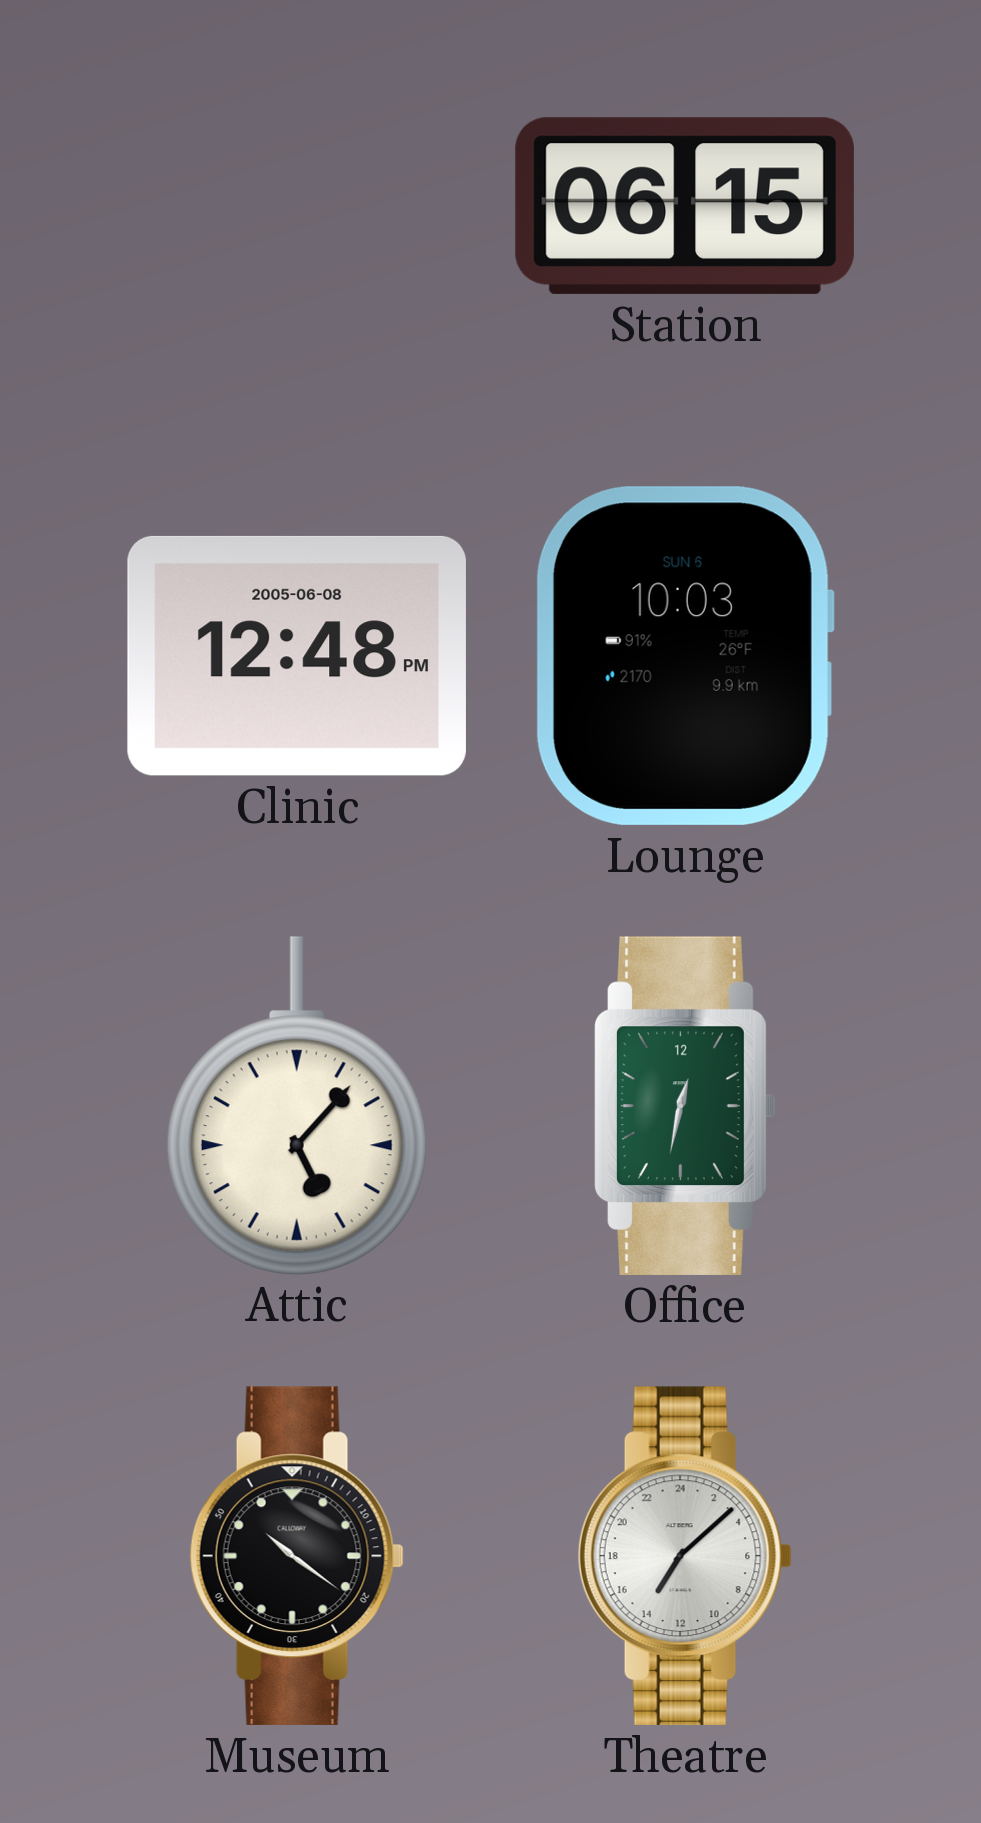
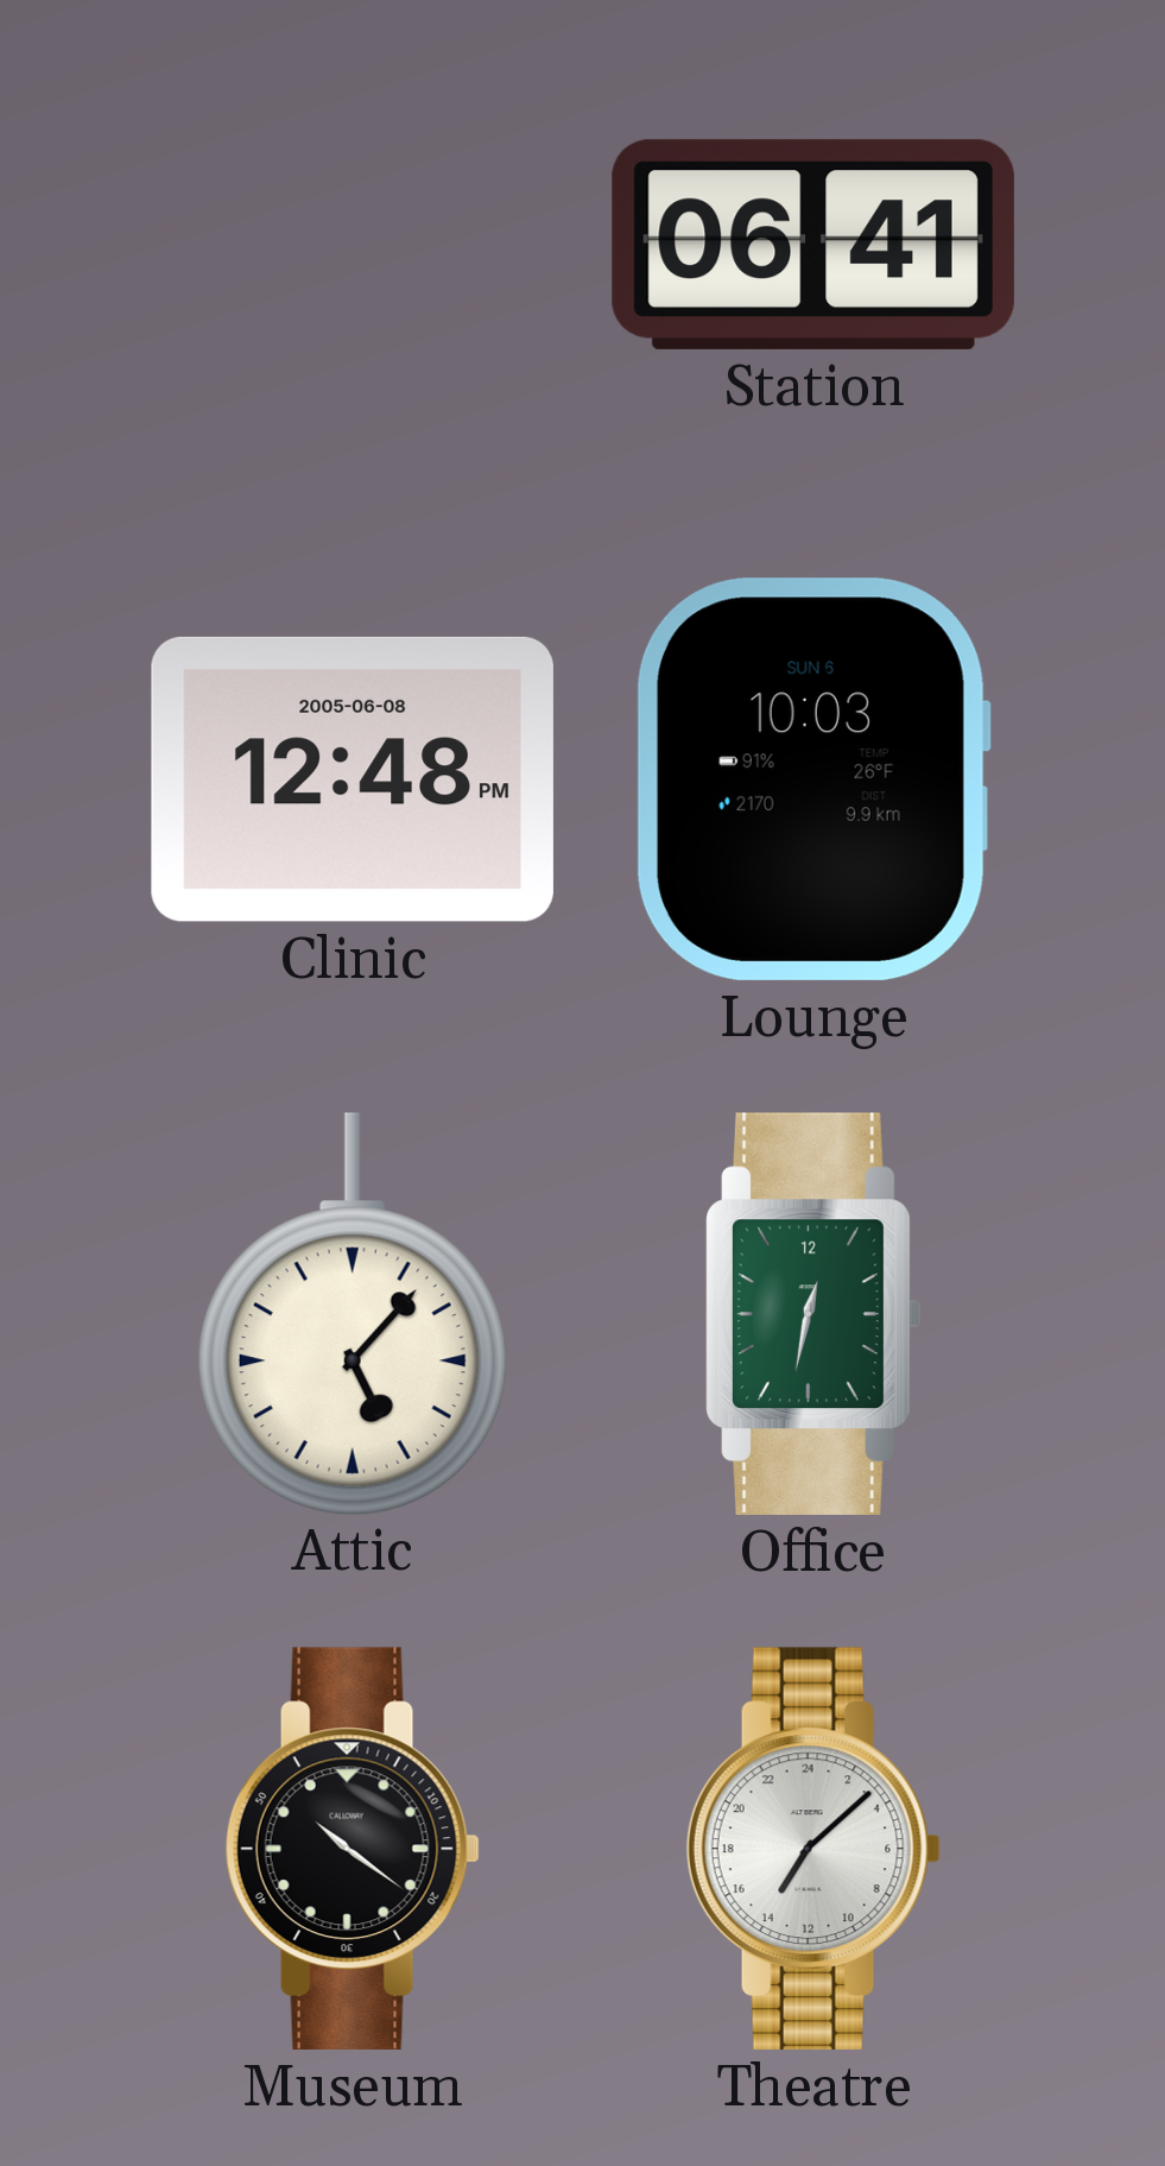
Station: 06:15 -> 06:41
